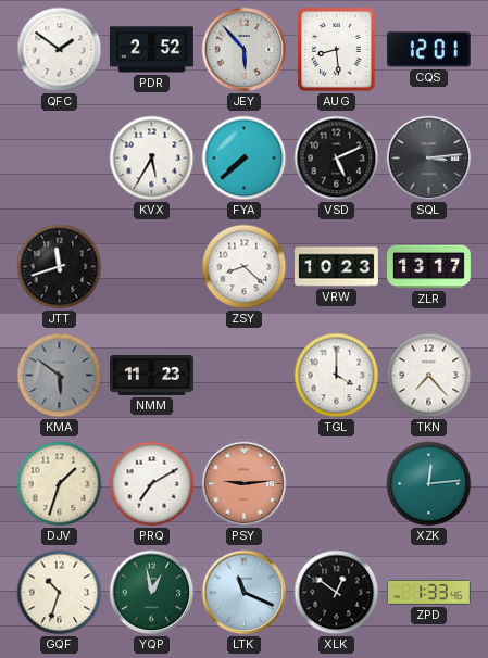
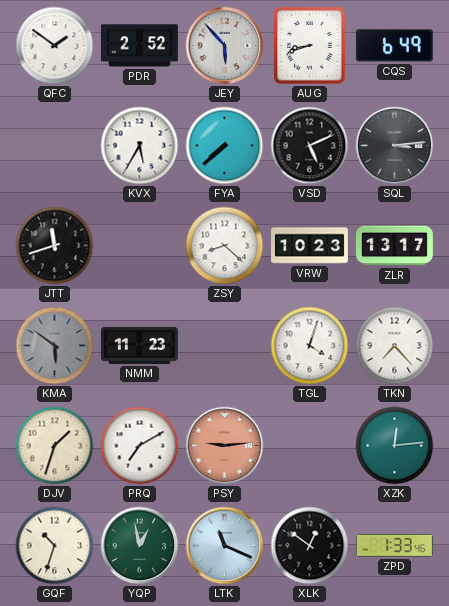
AUG: 8:29 -> 8:42
CQS: 12:01 -> 6:49
TGL: 4:00 -> 4:03
